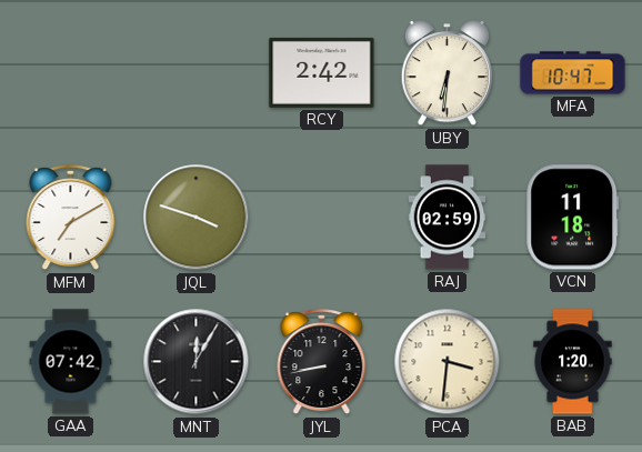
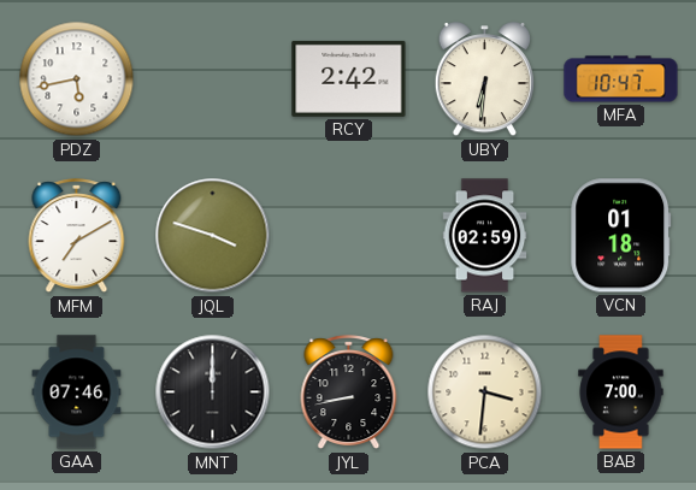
PDZ: none -> 5:43
VCN: 11:18 -> 01:18
GAA: 07:42 -> 07:46
MNT: 12:05 -> 12:00
BAB: 1:20 -> 7:00
